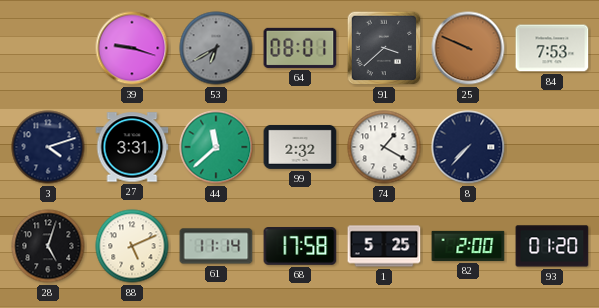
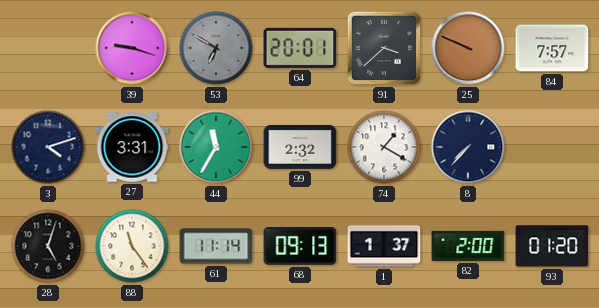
53: 6:40 -> 6:50
64: 08:01 -> 20:01
84: 7:53 -> 7:57
44: 11:38 -> 11:35
88: 5:11 -> 11:24
68: 17:58 -> 09:13
1: 5:25 -> 1:37
